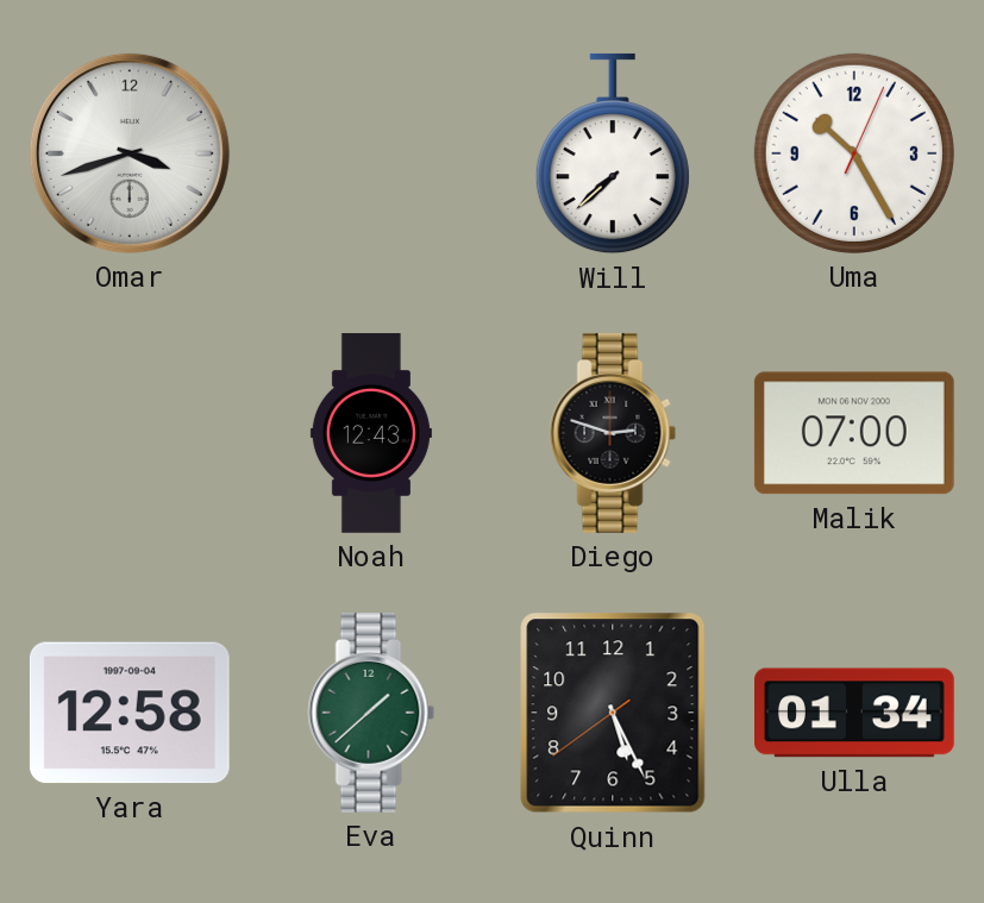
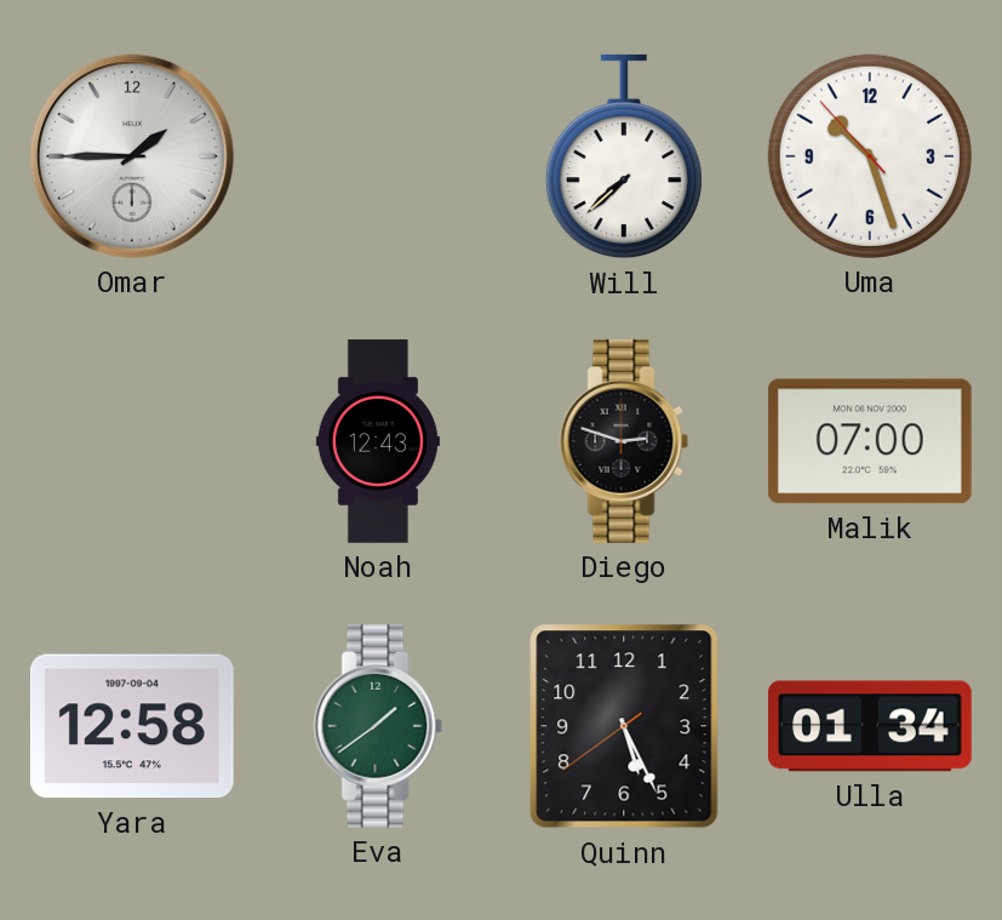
Omar: 3:42 -> 1:45
Uma: 10:25 -> 10:26
Eva: 1:38 -> 1:39
